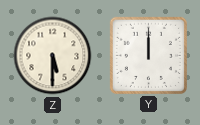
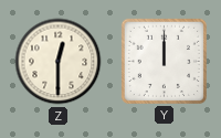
Z: 5:30 -> 12:30
